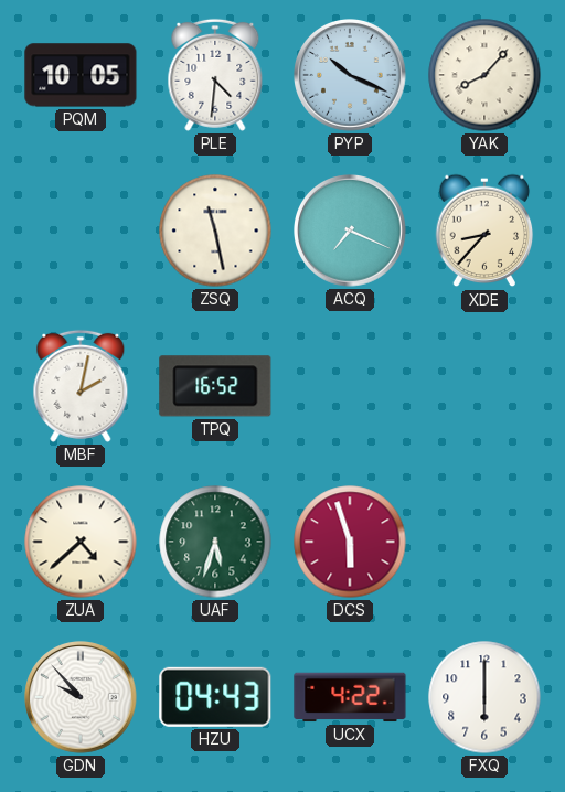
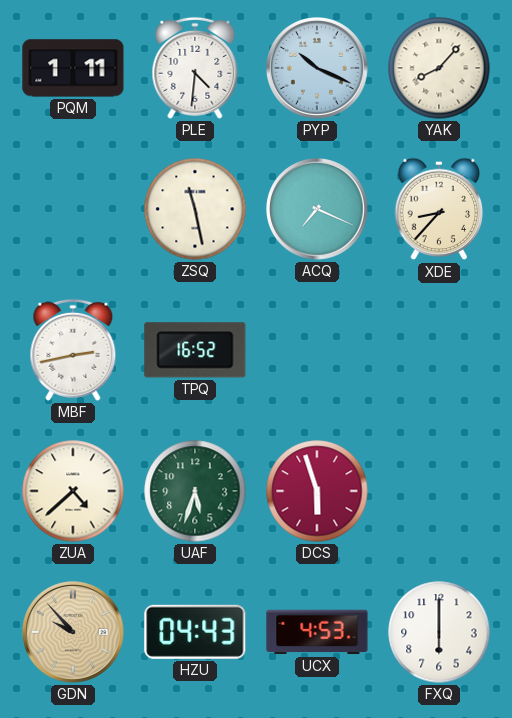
PQM: 10:05 -> 1:11
MBF: 2:02 -> 2:43
GDN dial: white -> champagne
UCX: 4:22 -> 4:53
